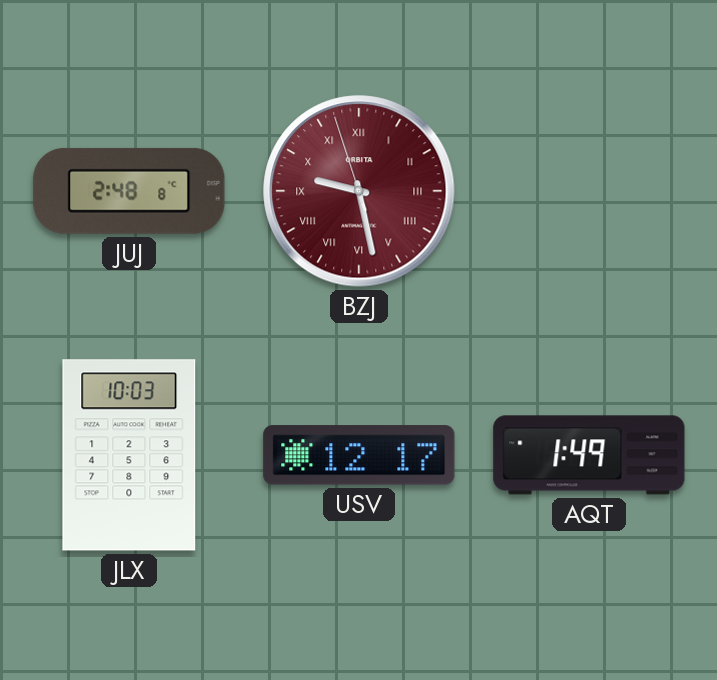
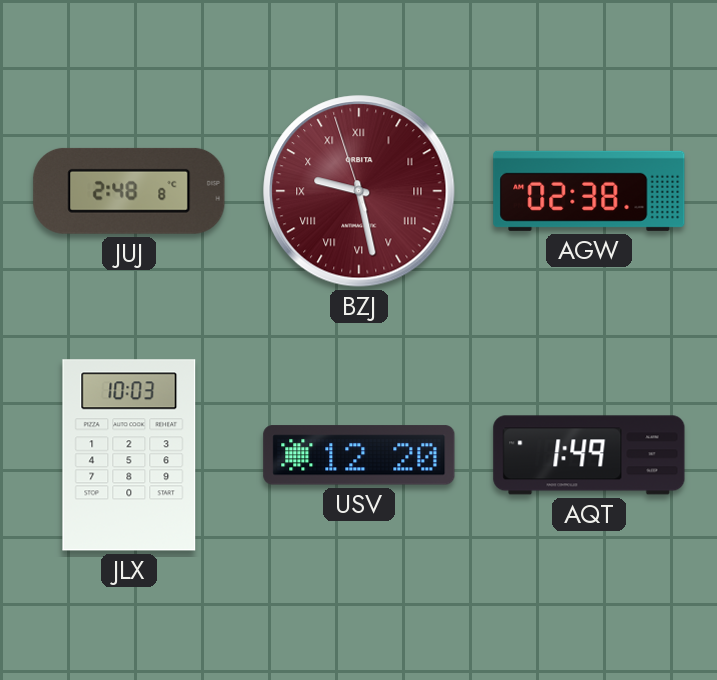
AGW: none -> 02:38
USV: 12:17 -> 12:20
